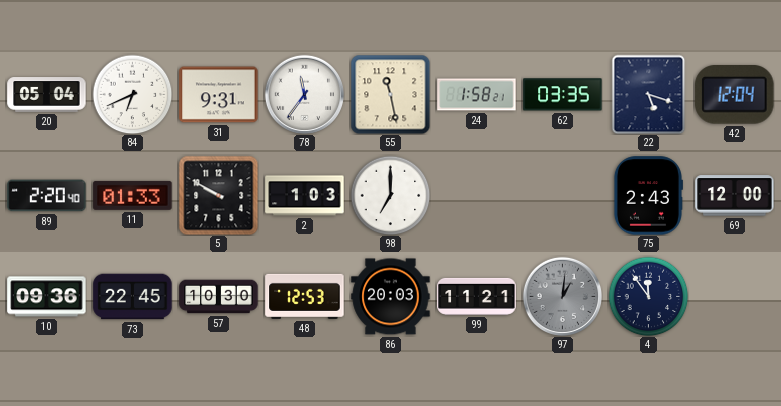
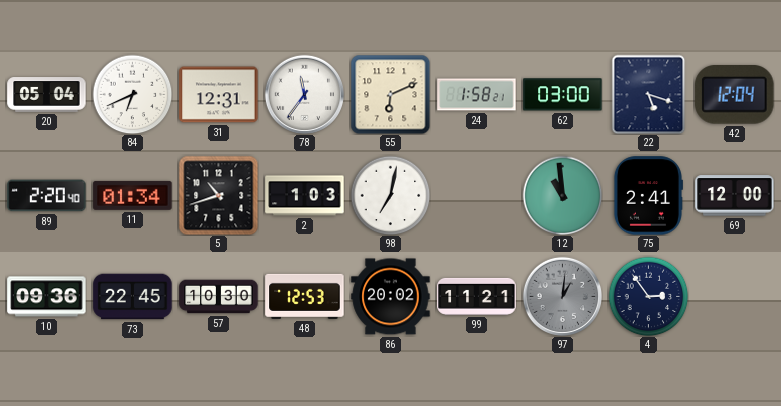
31: 9:31 -> 12:31
55: 11:28 -> 6:11
62: 03:35 -> 03:00
11: 01:33 -> 01:34
5: 9:50 -> 10:42
98: 7:00 -> 7:02
12: none -> 10:59
75: 2:43 -> 2:41
86: 20:03 -> 20:02
4: 11:54 -> 2:54
